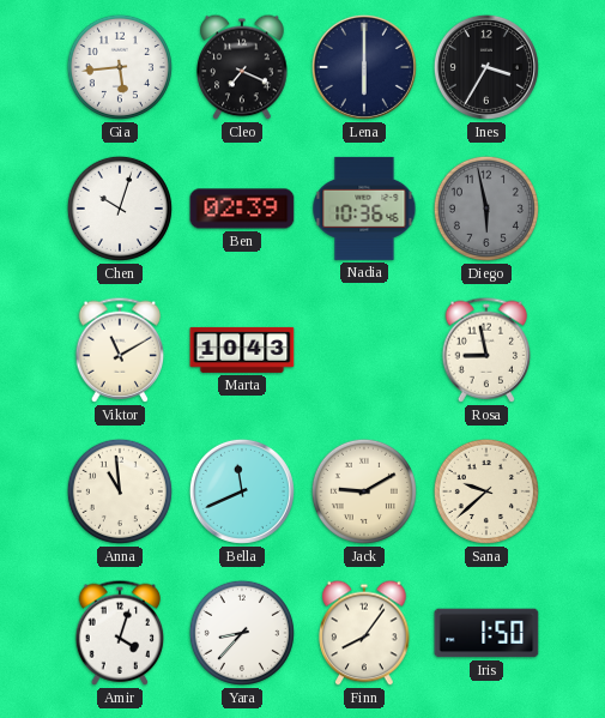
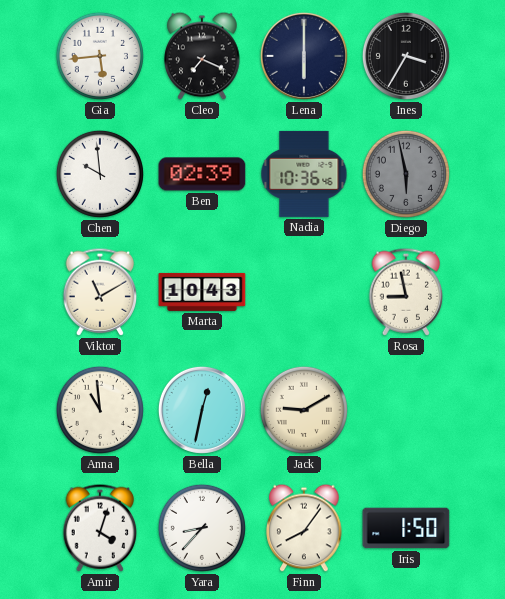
Chen: 10:03 -> 9:59
Bella: 11:41 -> 12:32
Sana: 9:38 -> none
